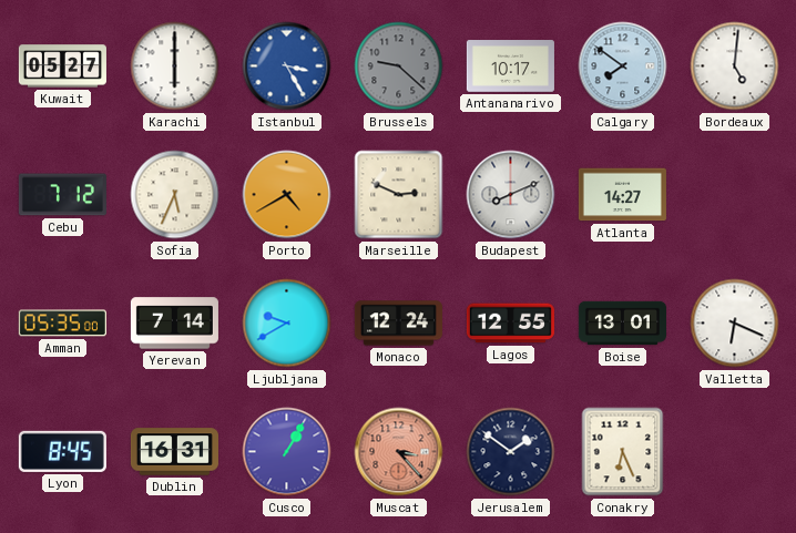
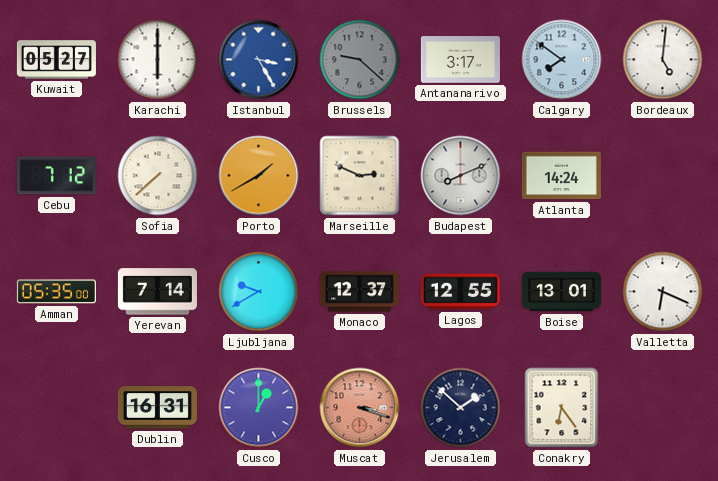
Antananarivo: 10:17 -> 3:17
Sofia: 5:34 -> 7:38
Porto: 4:40 -> 1:40
Atlanta: 14:27 -> 14:24
Monaco: 12:24 -> 12:37
Lyon: 8:45 -> none
Cusco: 1:05 -> 1:00
Muscat: 3:23 -> 3:18
Jerusalem: 1:51 -> 1:52
Conakry: 6:26 -> 6:24
